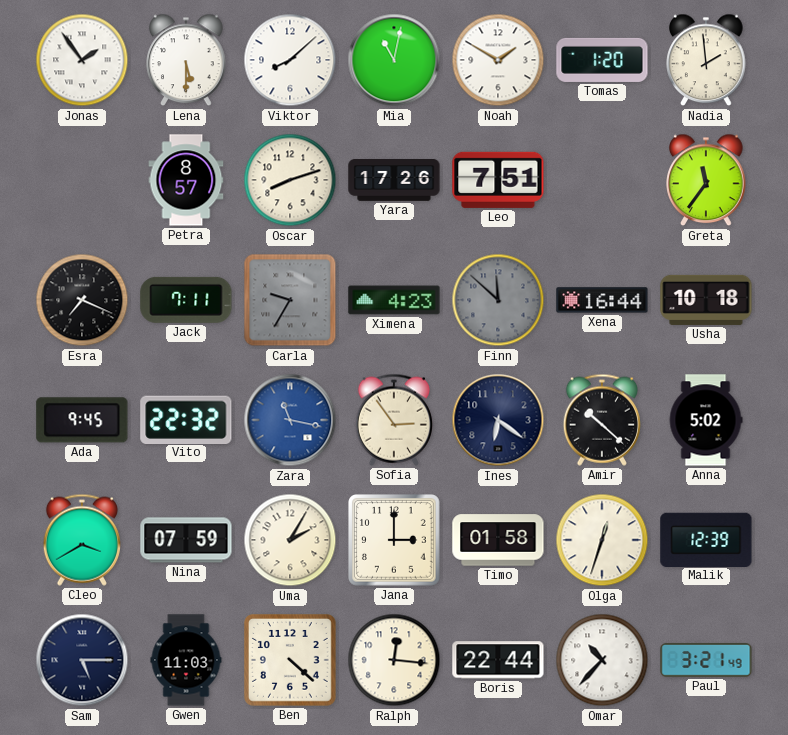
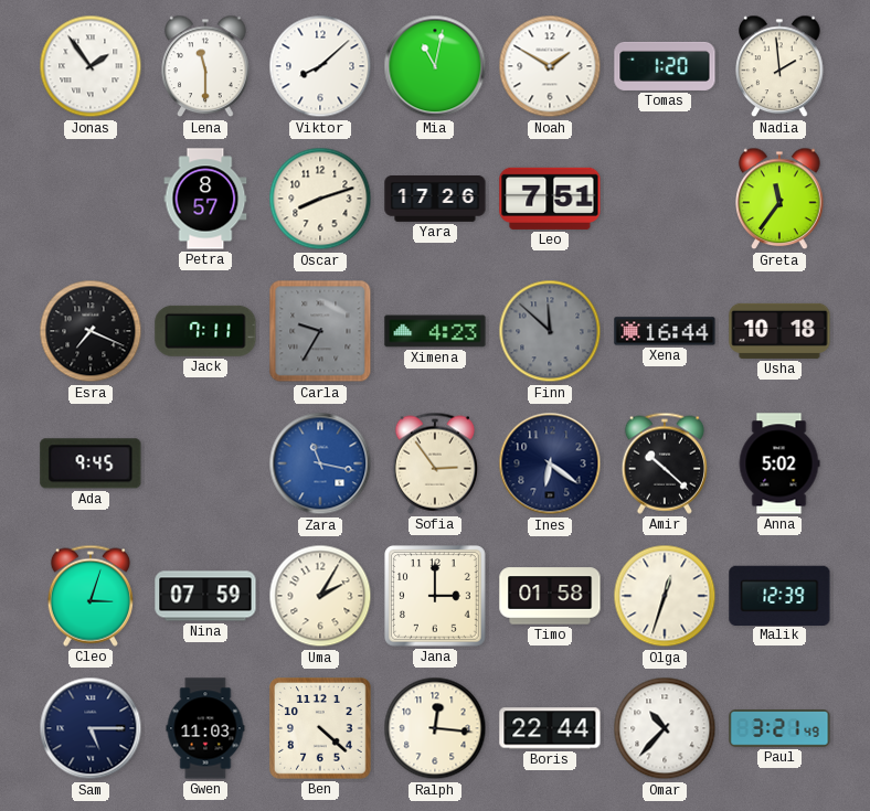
Lena: 5:30 -> 11:30
Vito: 22:32 -> none
Cleo: 3:40 -> 3:03
